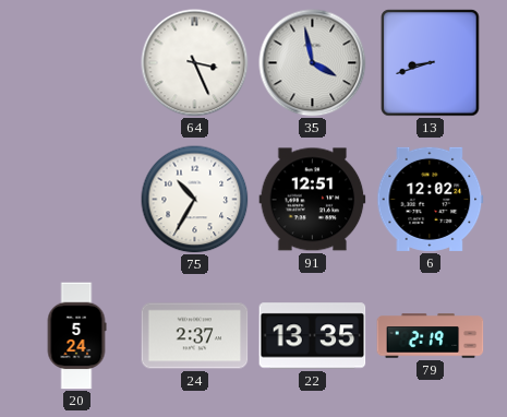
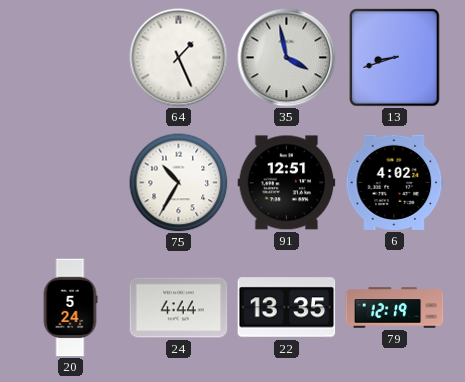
64: 3:26 -> 1:26
6: 12:02 -> 4:02
24: 2:37 -> 4:44
79: 2:19 -> 12:19
